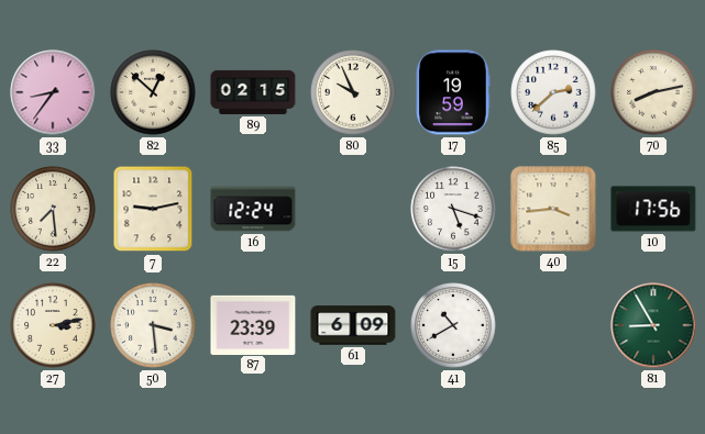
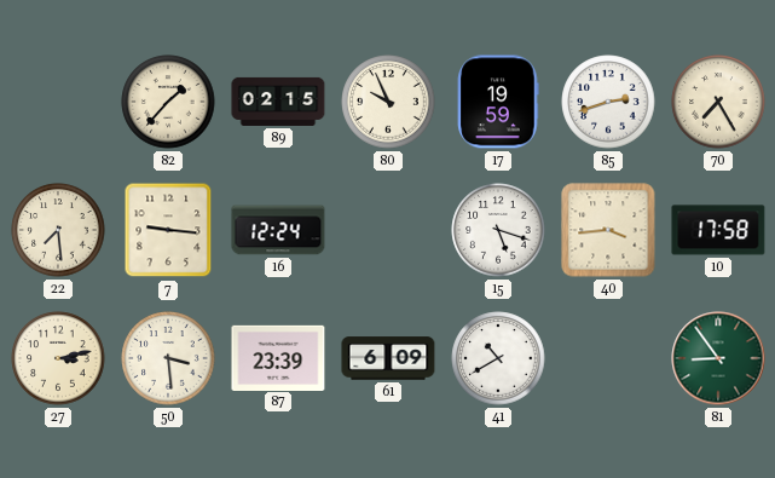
33: 8:36 -> none
82: 12:52 -> 1:37
85: 2:38 -> 2:42
70: 8:13 -> 7:25
7: 9:13 -> 9:16
10: 17:56 -> 17:58
81: 8:55 -> 8:54
